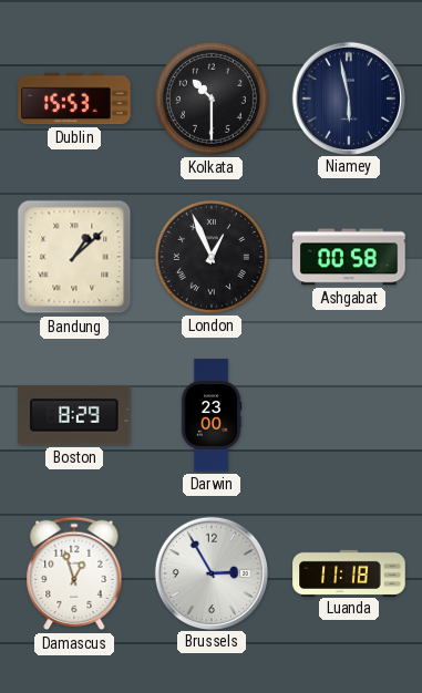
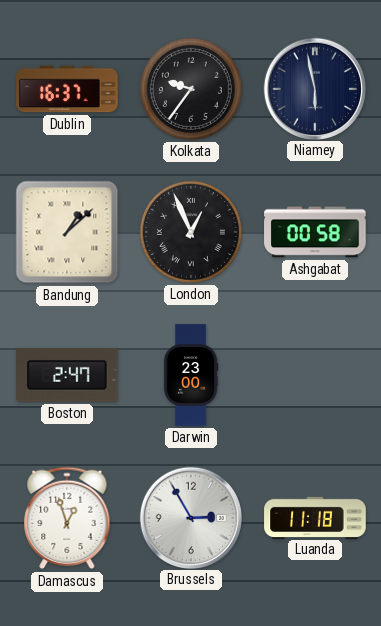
Dublin: 15:53 -> 16:37
Kolkata: 10:30 -> 9:36
Boston: 8:29 -> 2:47
